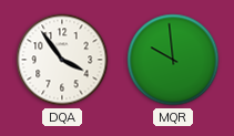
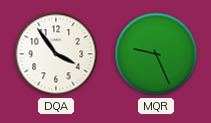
MQR: 9:59 -> 9:26
